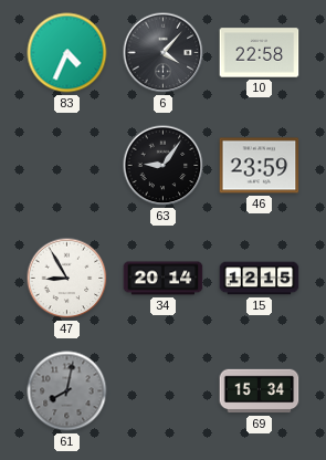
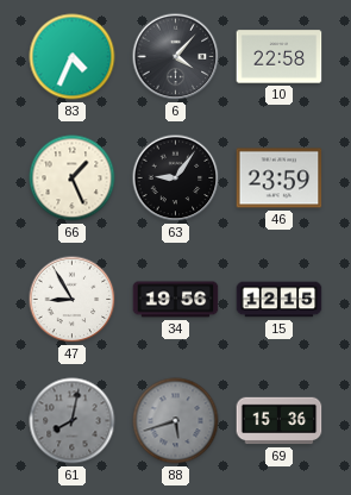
66: none -> 1:26
34: 20:14 -> 19:56
88: none -> 5:42
69: 15:34 -> 15:36
